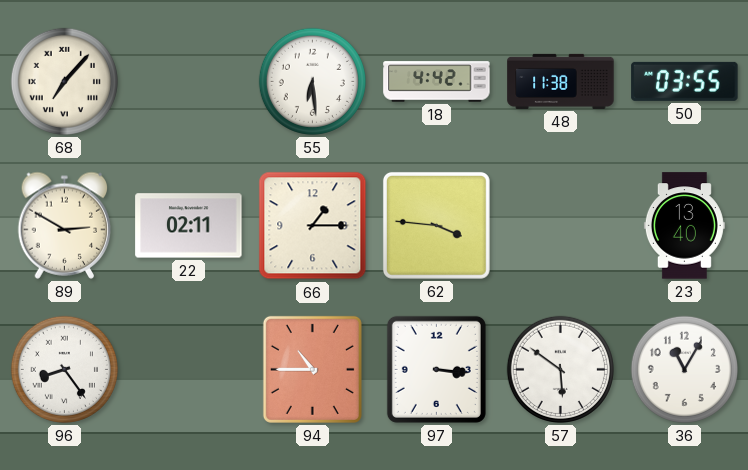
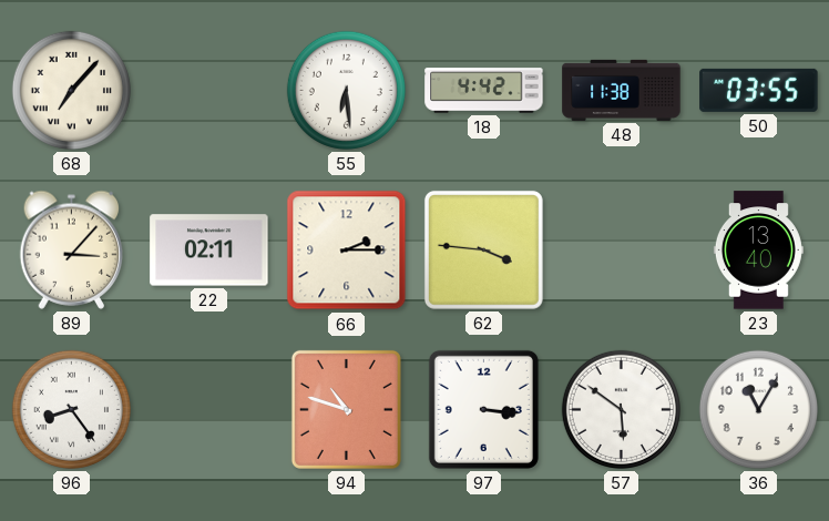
89: 2:50 -> 3:07
66: 1:15 -> 2:15
94: 10:45 -> 10:48
